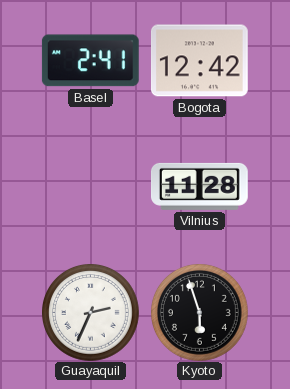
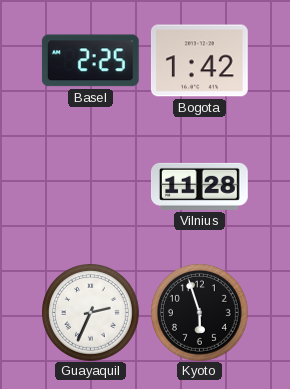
Basel: 2:41 -> 2:25
Bogota: 12:42 -> 1:42
